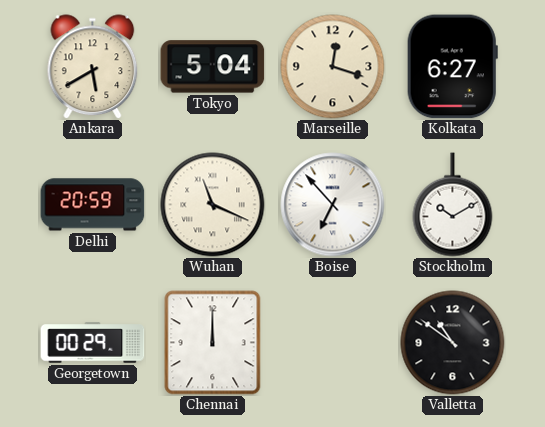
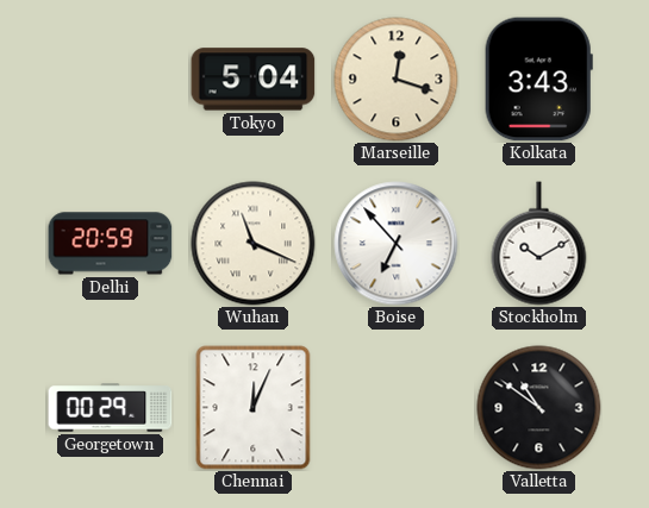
Ankara: 5:40 -> none
Kolkata: 6:27 -> 3:43
Chennai: 12:00 -> 12:04
